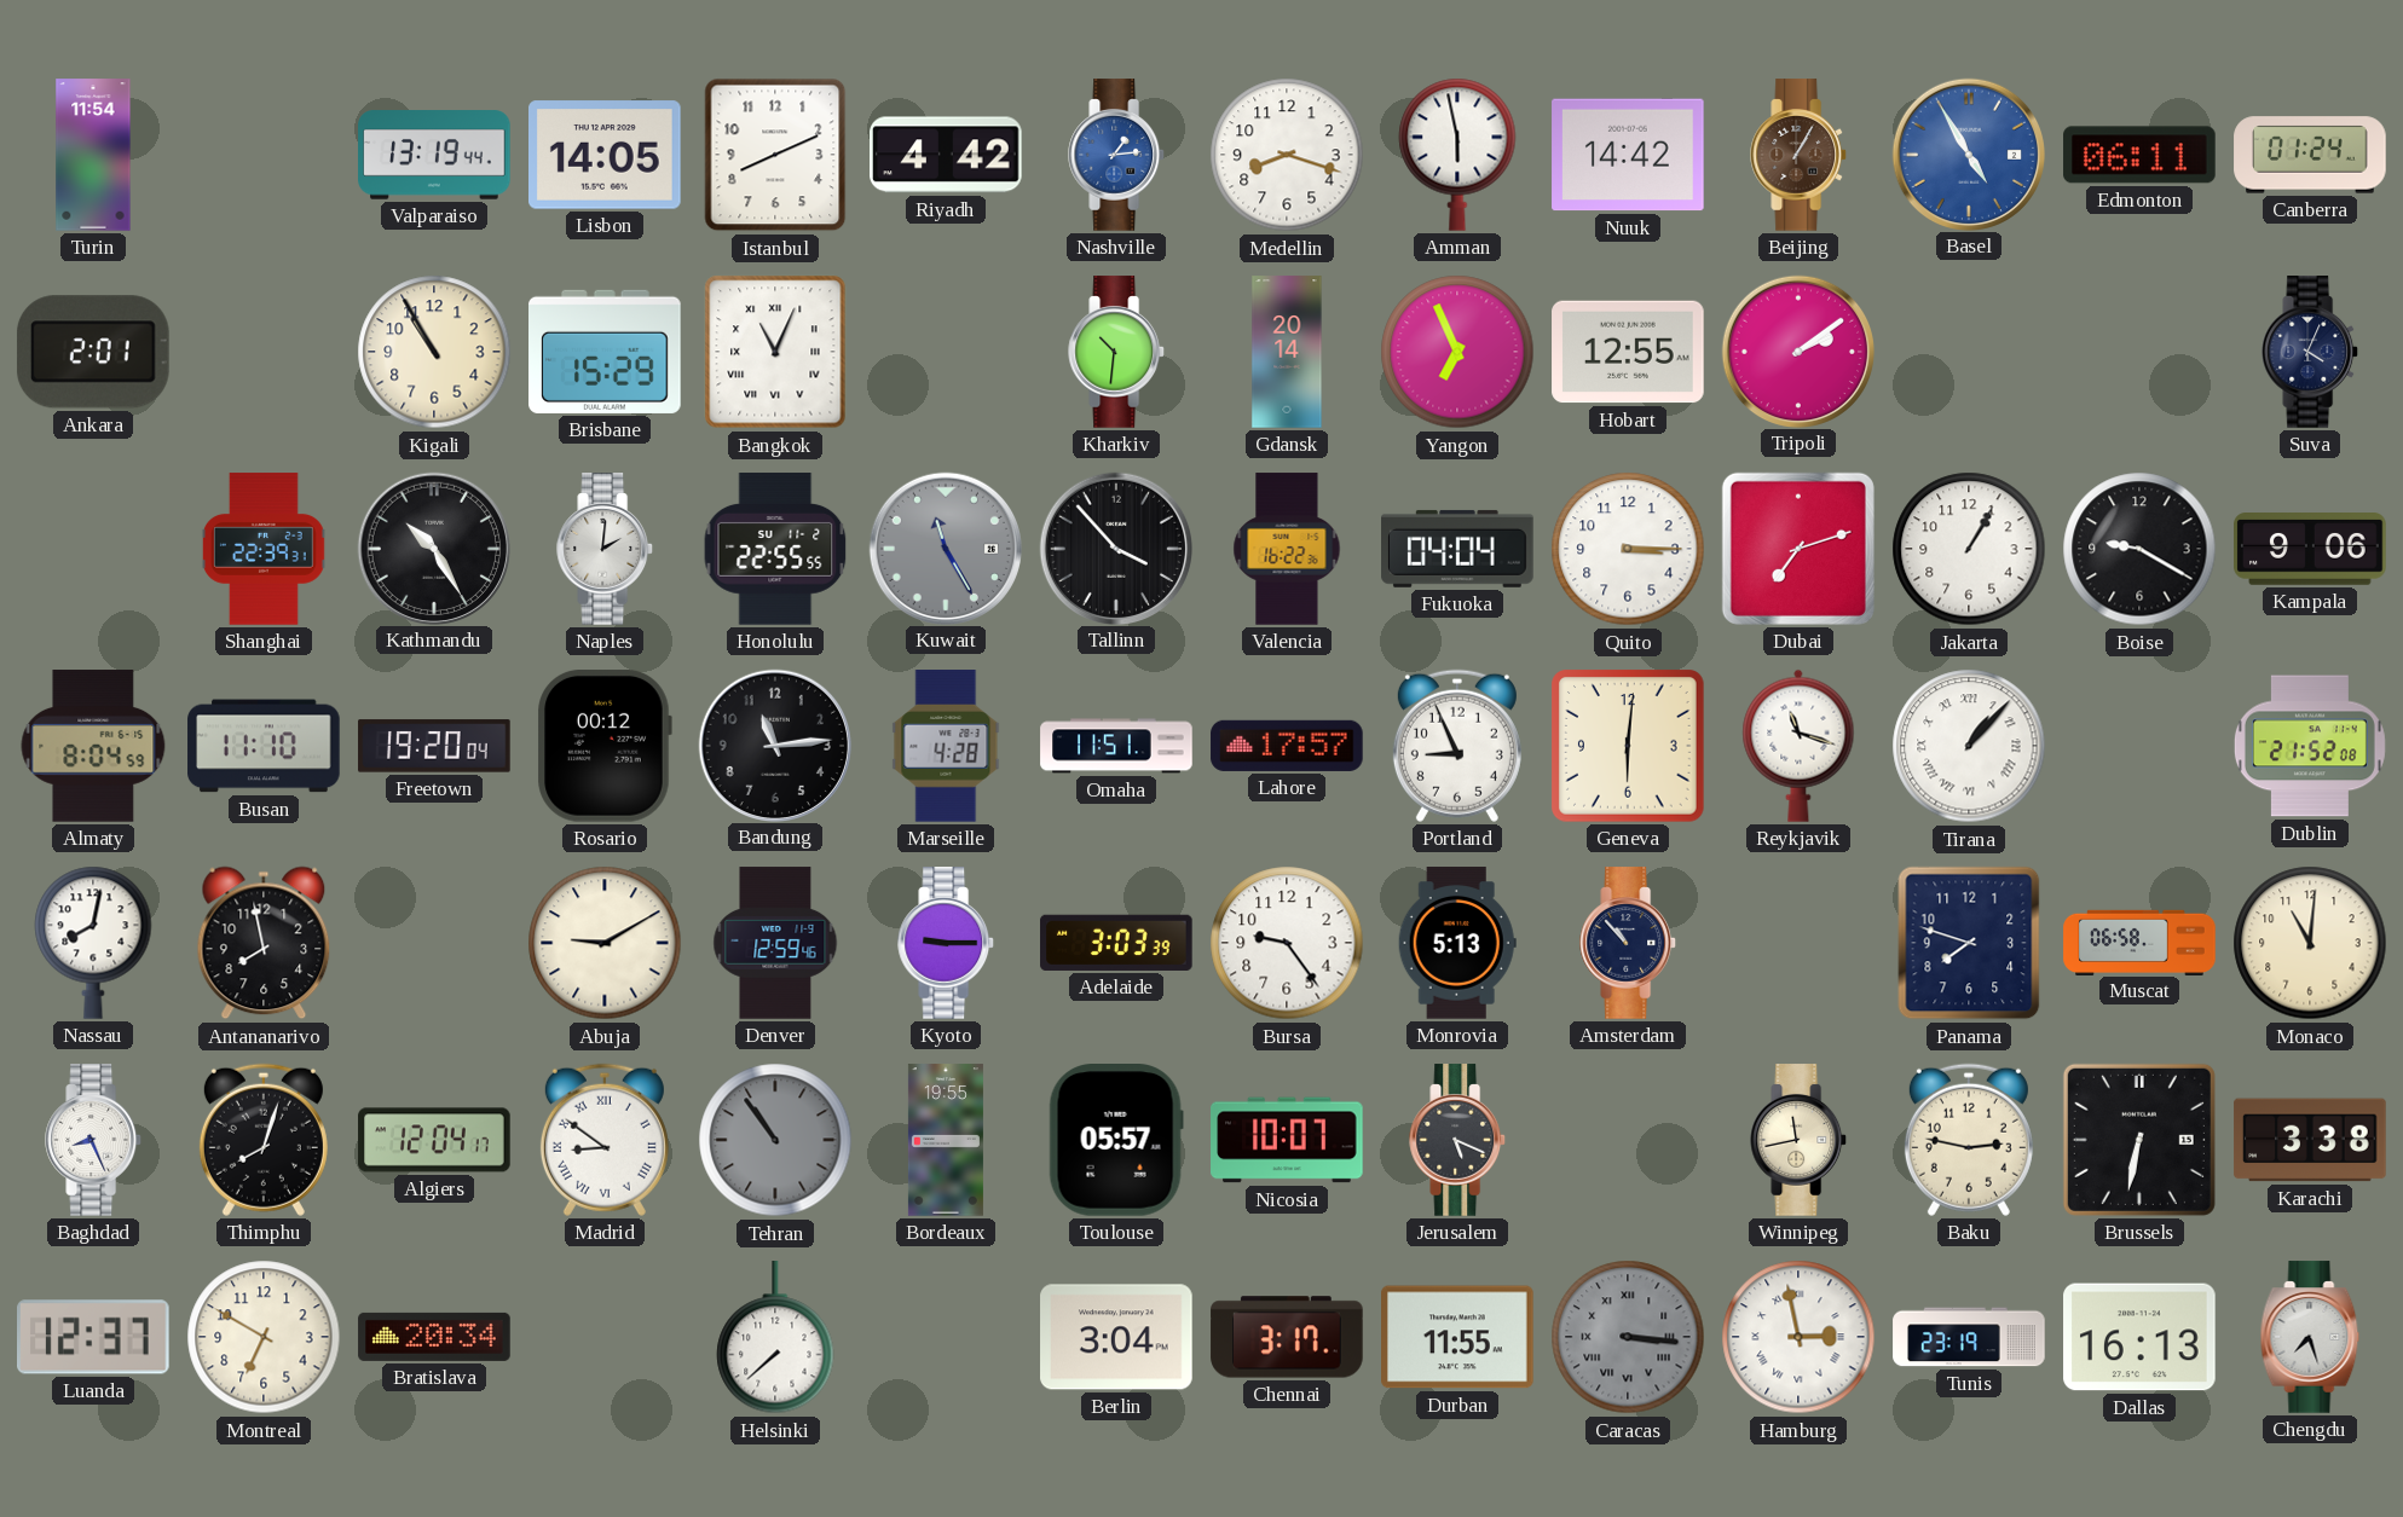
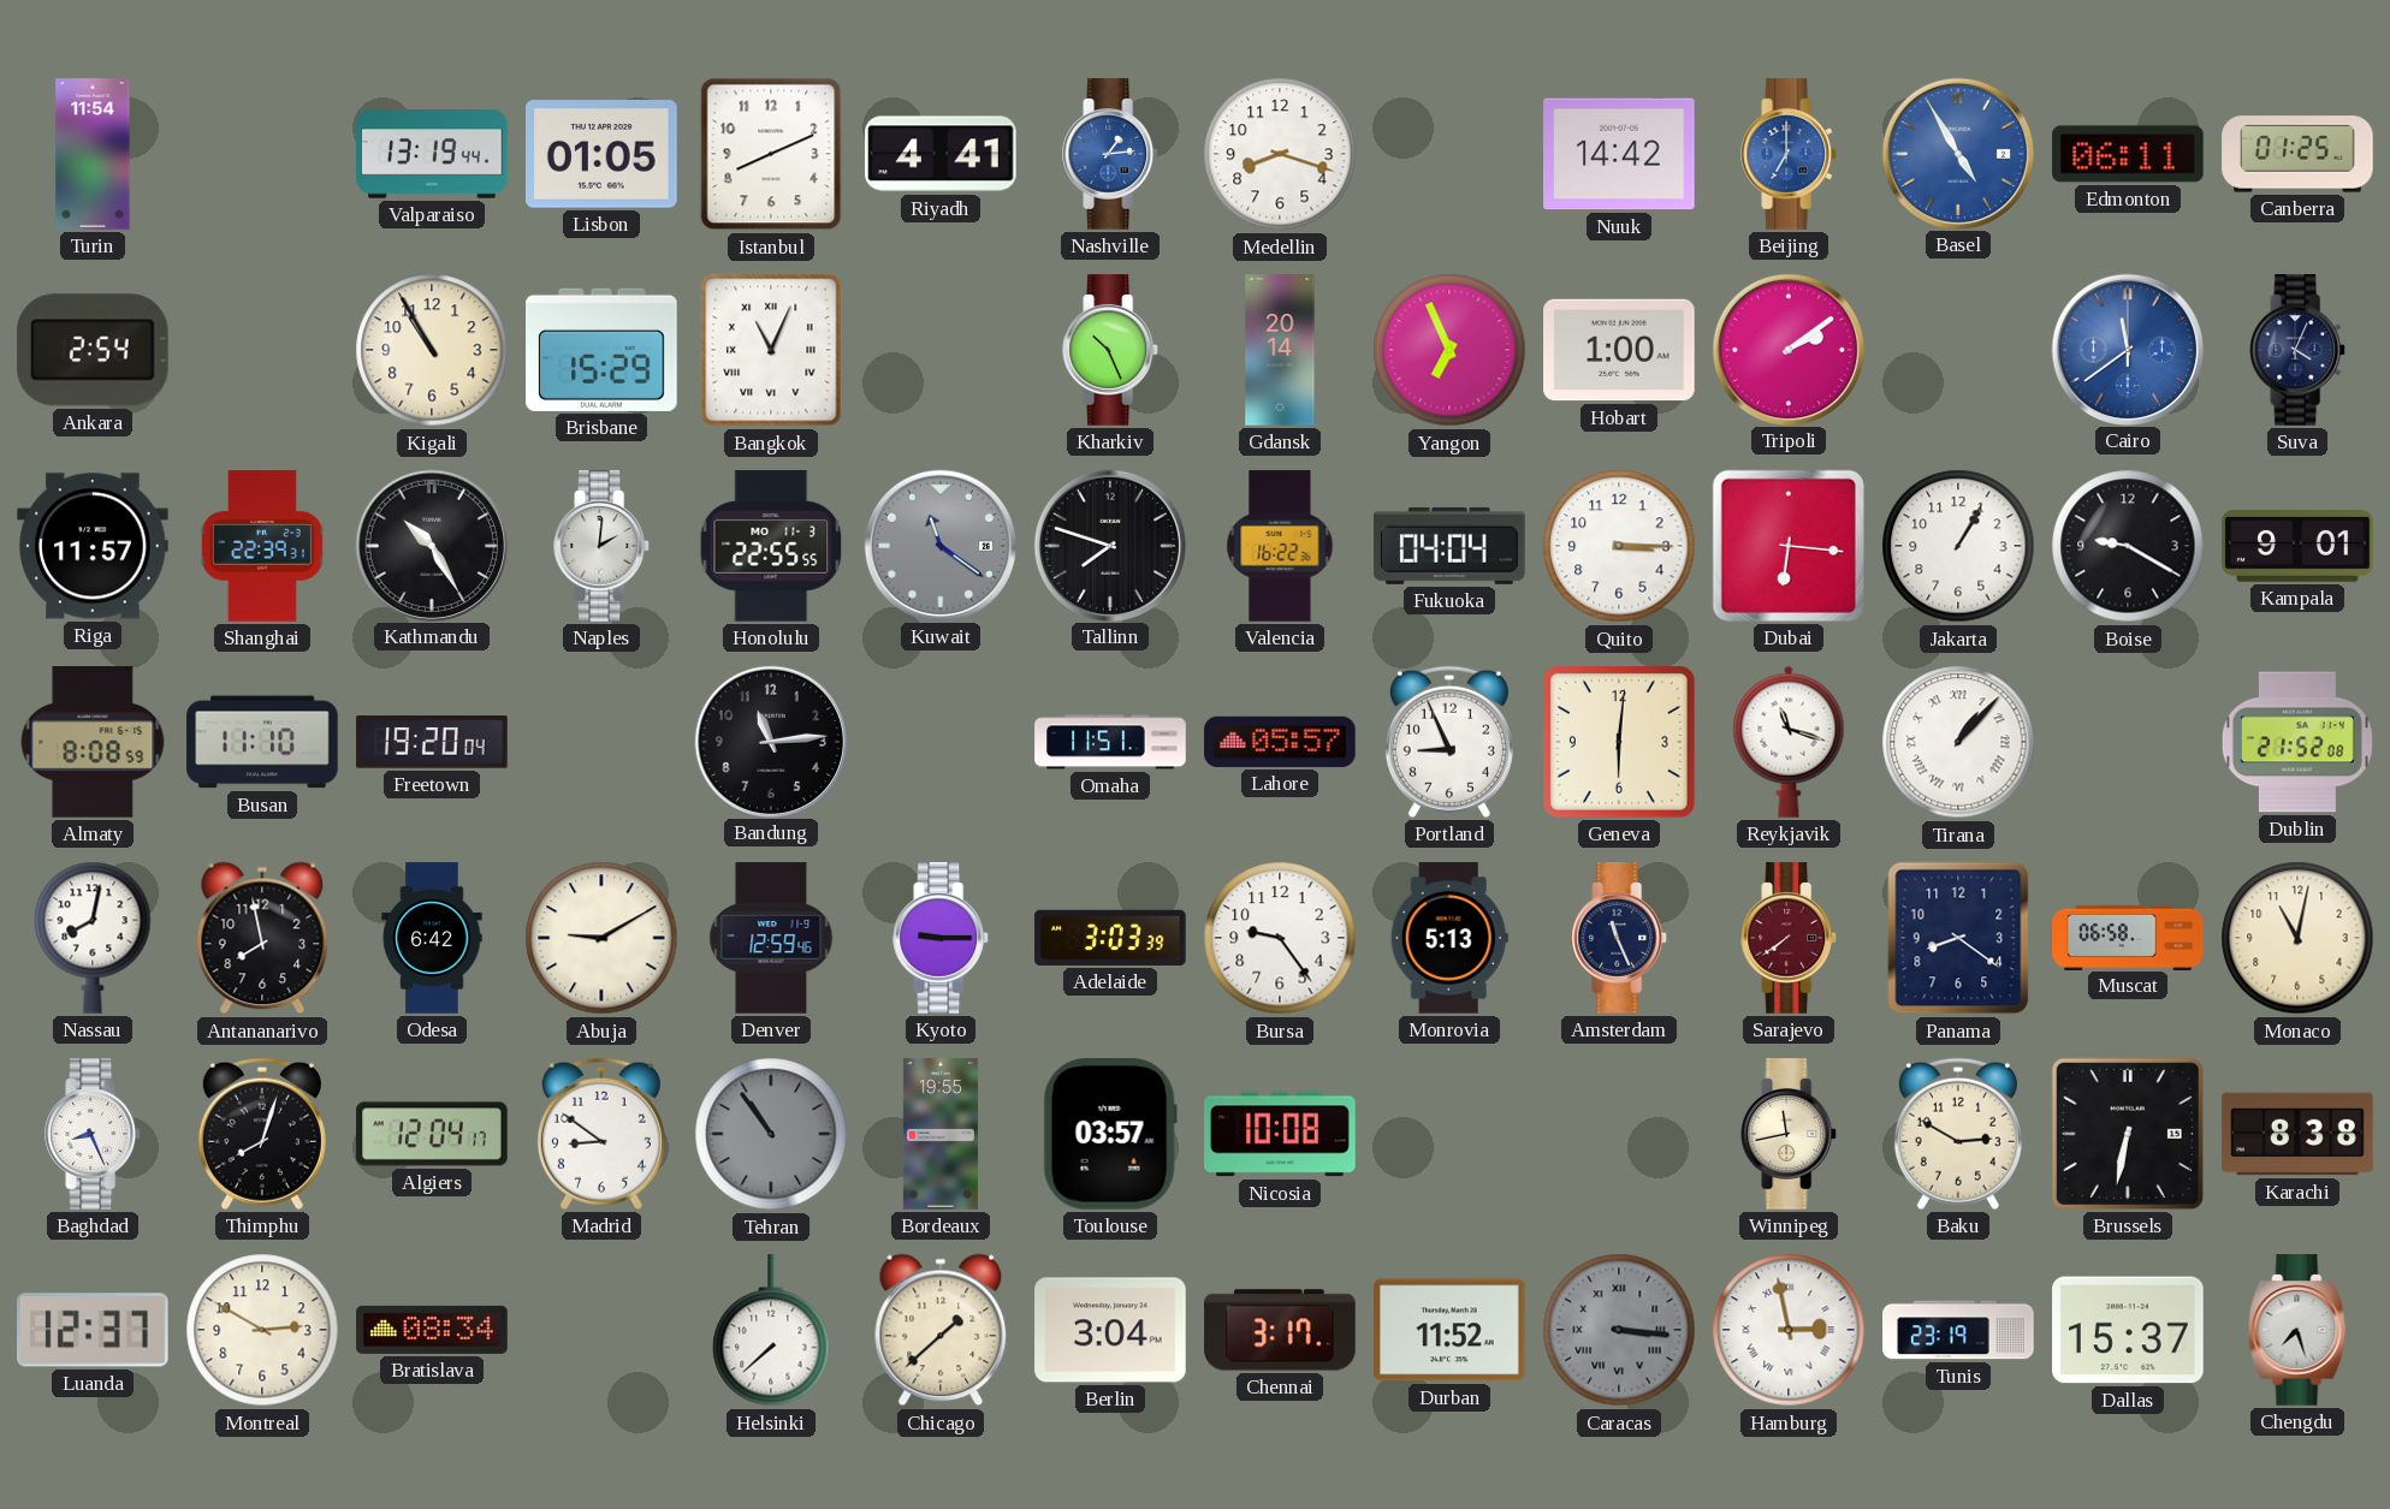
Lisbon: 14:05 -> 01:05
Riyadh: 4:42 -> 4:41
Amman: 5:58 -> none
Beijing: 1:05 -> 7:00
Beijing dial: brown -> blue
Canberra: 01:24 -> 01:25
Ankara: 2:01 -> 2:54
Kharkiv: 10:31 -> 10:26
Hobart: 12:55 -> 1:00
Cairo: none -> 11:39
Riga: none -> 11:57
Honolulu date: SU 11-2 -> MO 11-3
Kuwait: 11:25 -> 11:21
Tallinn: 3:53 -> 7:48
Dubai: 7:12 -> 6:16
Kampala: 9:06 -> 9:01
Almaty: 8:04 -> 8:08
Rosario: 00:12 -> none
Marseille: 4:28 -> none
Lahore: 17:57 -> 05:57
Odesa: none -> 6:42
Amsterdam: 10:53 -> 11:26
Sarajevo: none -> 7:39
Panama: 7:48 -> 8:21
Monaco: 11:01 -> 11:02
Madrid numerals: Roman -> Arabic
Toulouse: 05:57 -> 03:57
Nicosia: 10:07 -> 10:08
Jerusalem: 5:19 -> none
Baku: 2:47 -> 2:50
Karachi: 3:38 -> 8:38
Montreal: 6:50 -> 2:50
Bratislava: 20:34 -> 08:34
Chicago: none -> 1:38
Durban: 11:55 -> 11:52
Dallas: 16:13 -> 15:37
